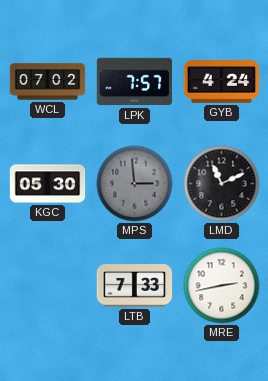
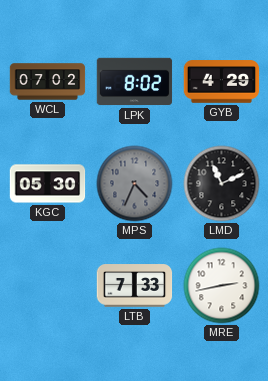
LPK: 7:57 -> 8:02
GYB: 4:24 -> 4:29
MPS: 2:59 -> 4:34
